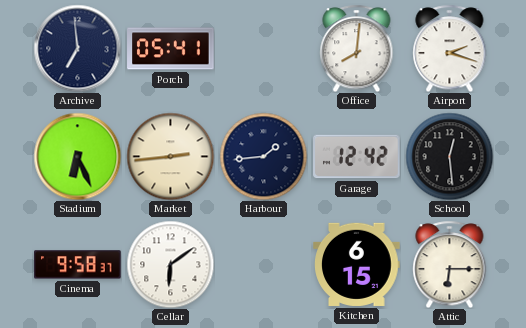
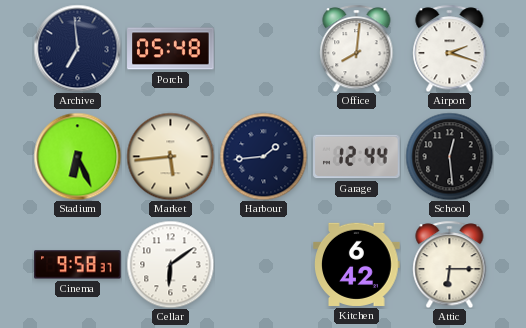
Porch: 05:41 -> 05:48
Market: 2:44 -> 5:44
Garage: 12:42 -> 12:44
Kitchen: 6:15 -> 6:42
